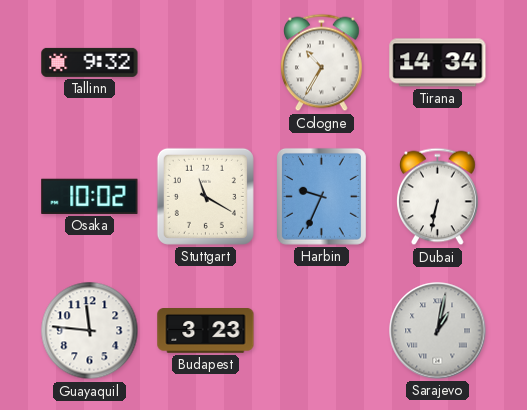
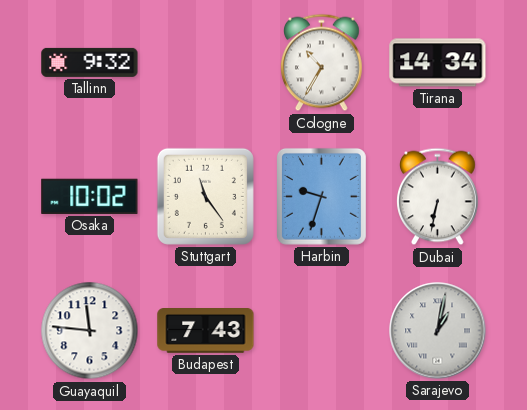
Stuttgart: 11:20 -> 11:24
Harbin: 9:34 -> 9:33
Budapest: 3:23 -> 7:43
